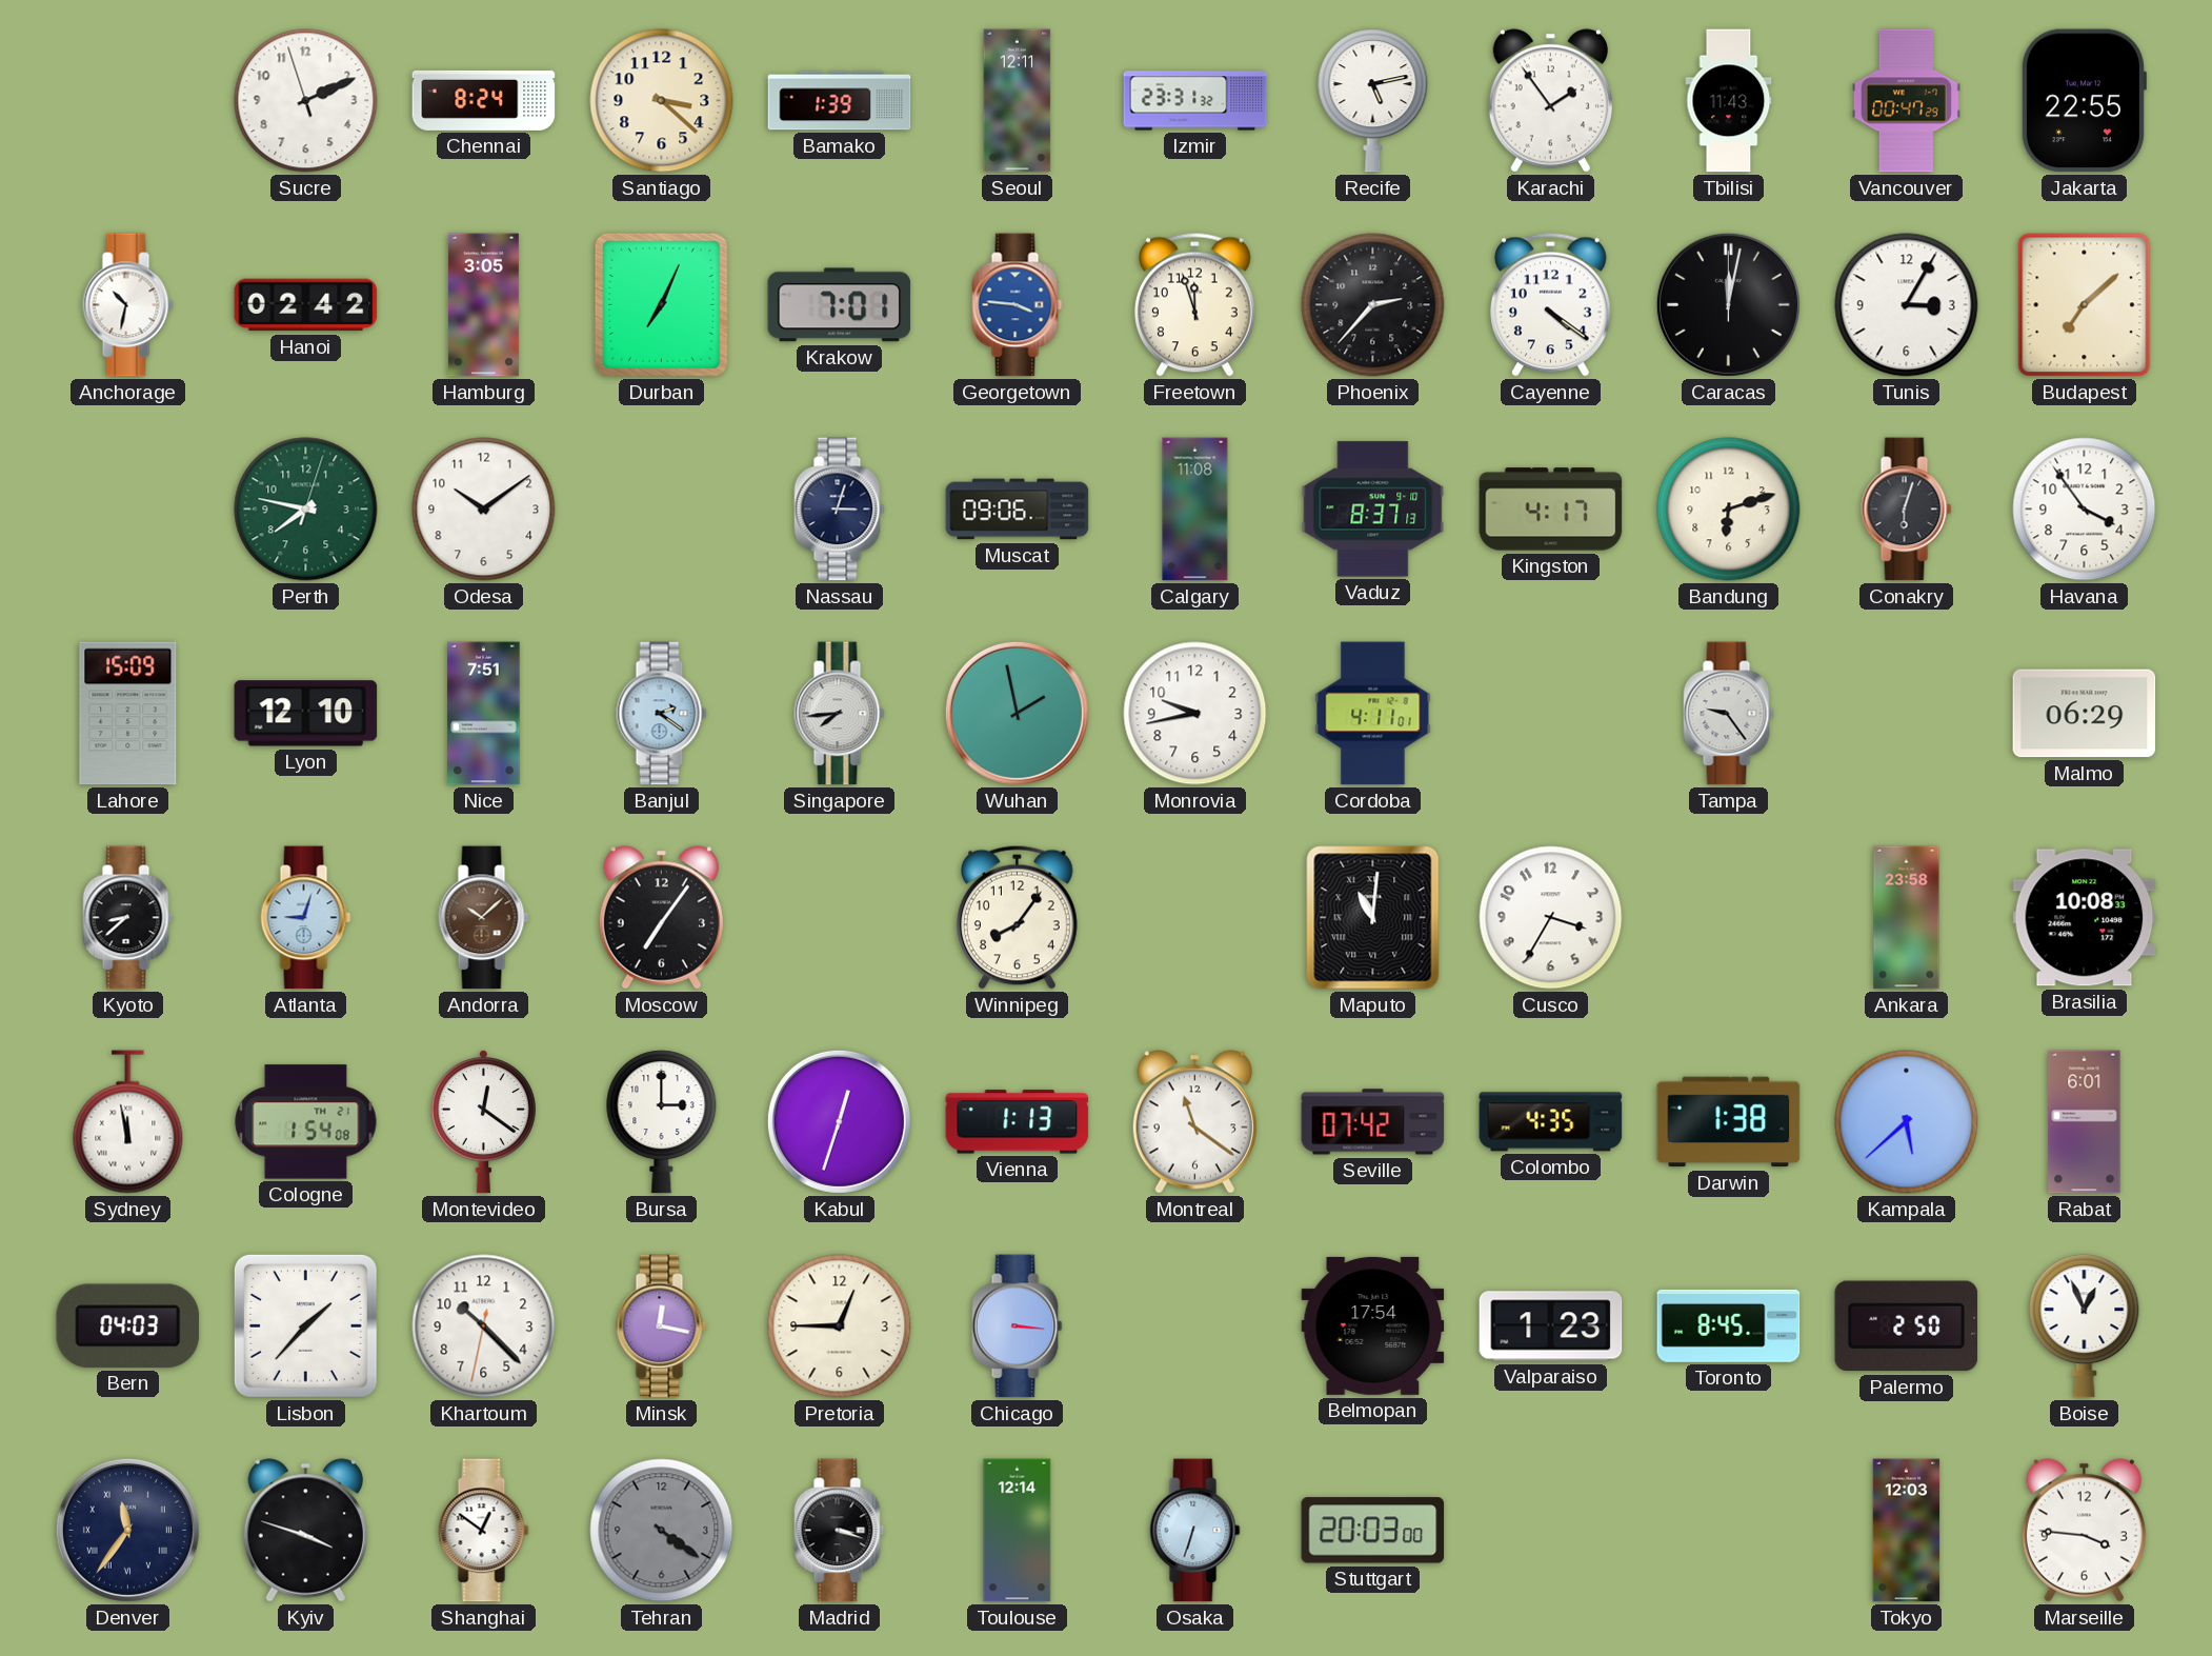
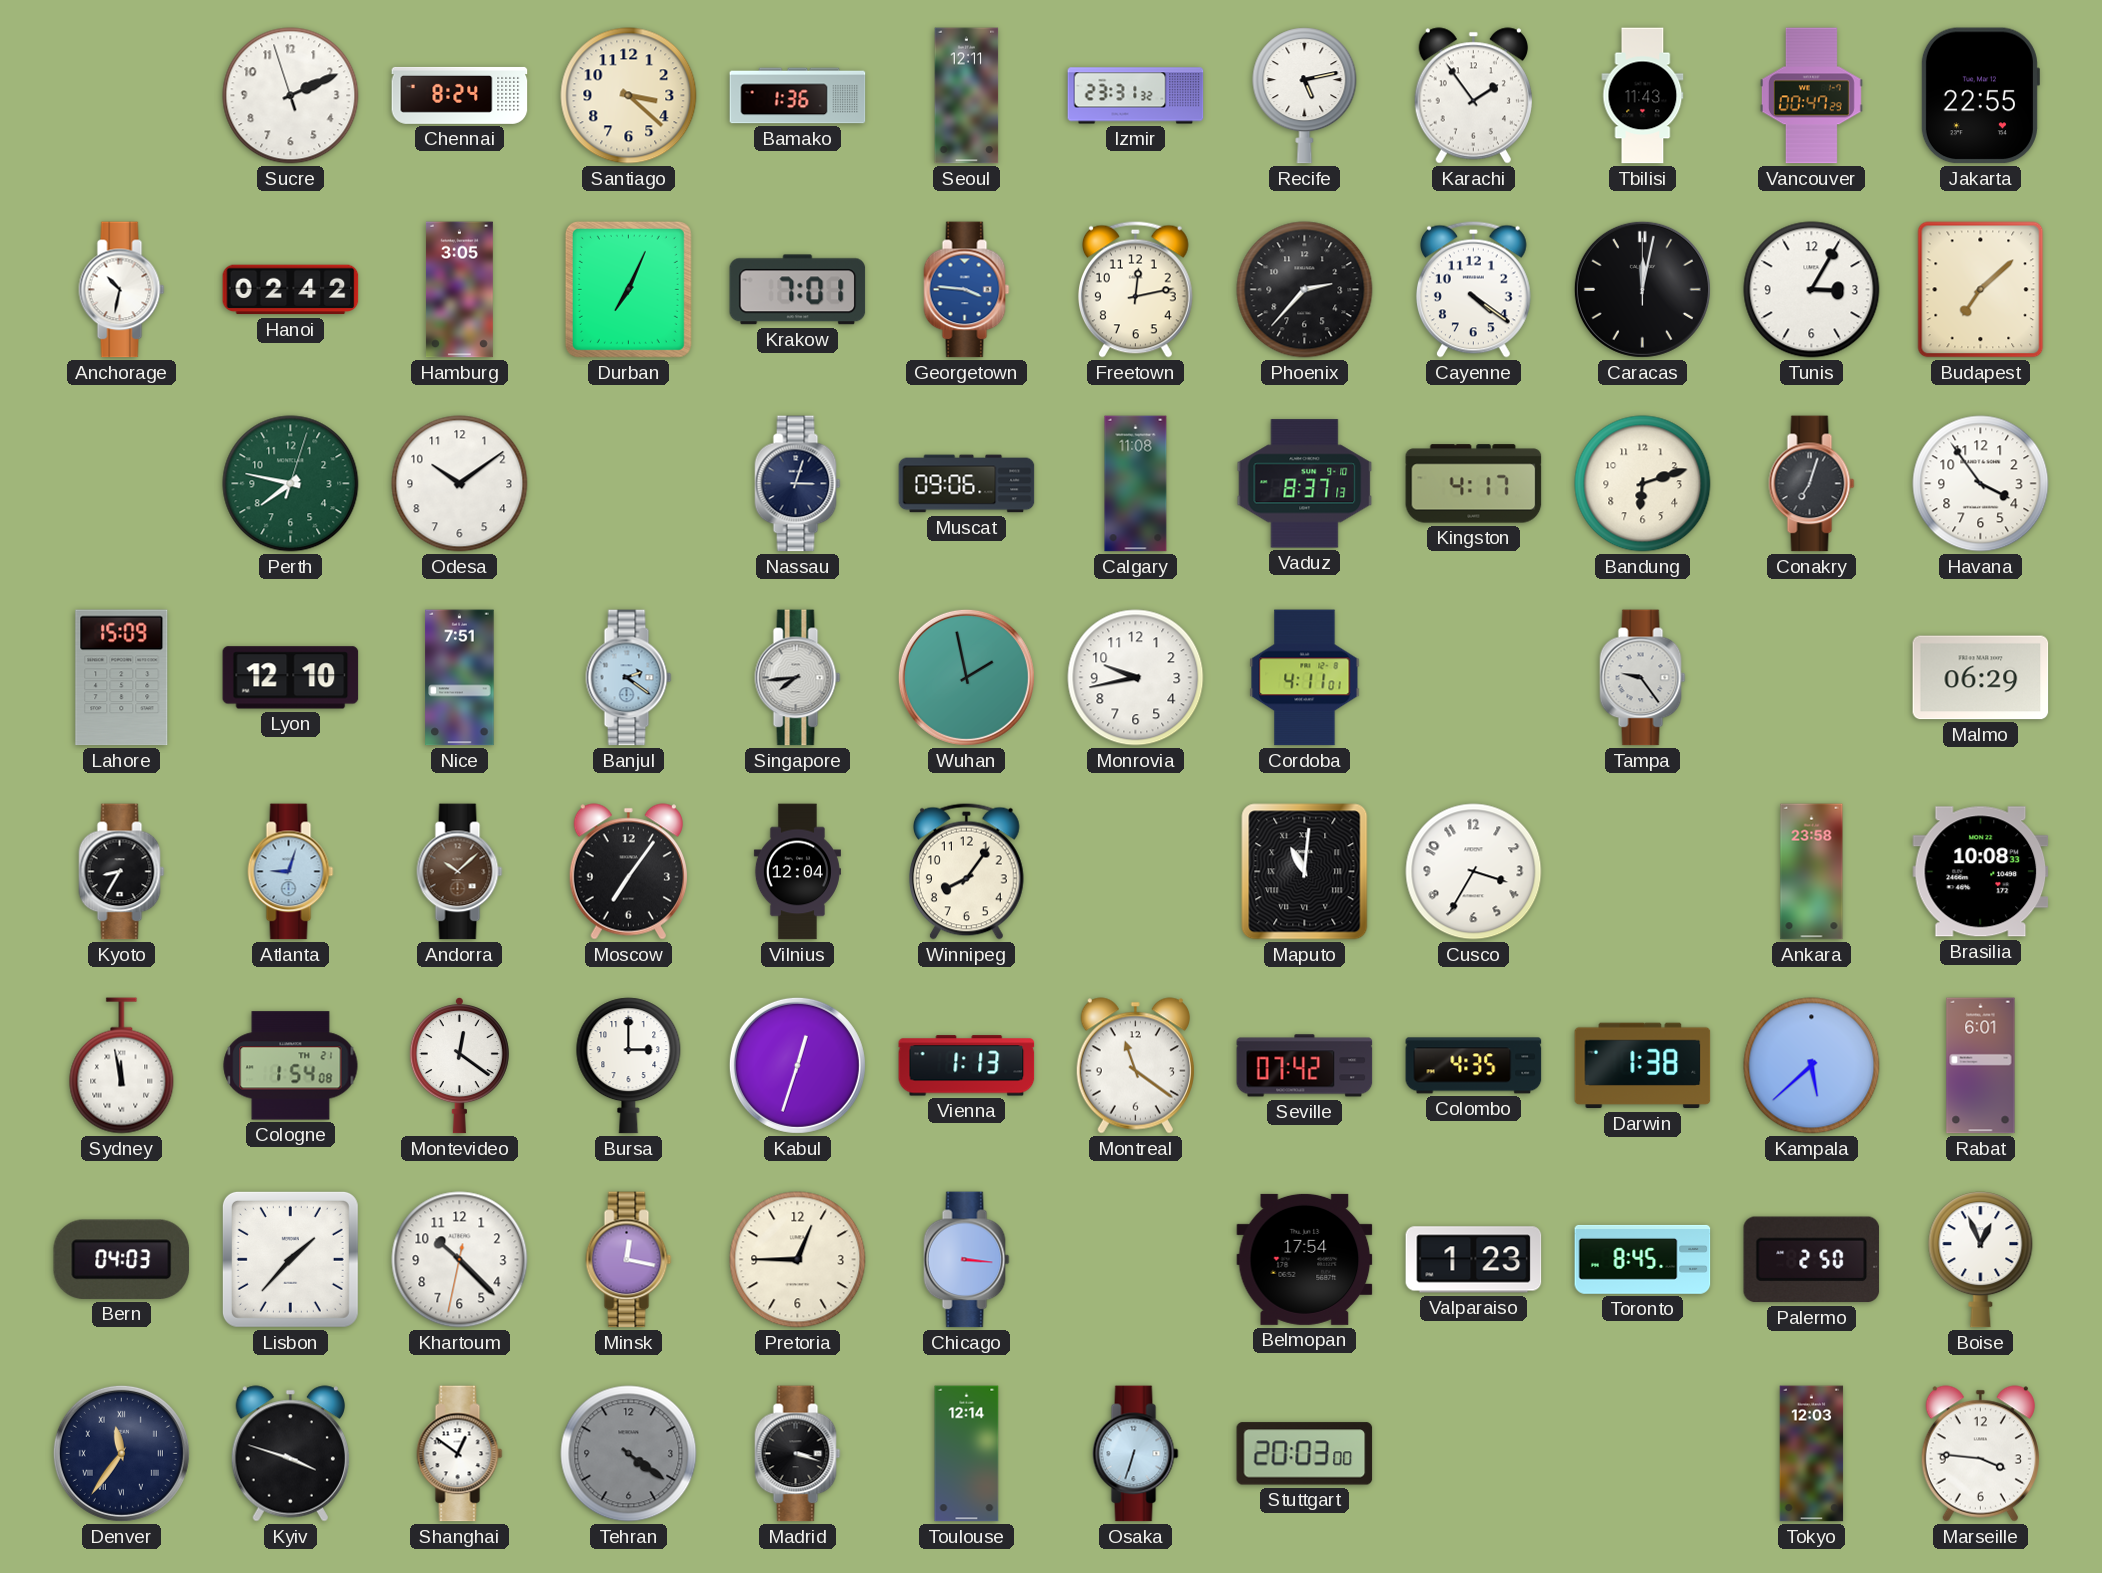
Bamako: 1:39 -> 1:36
Freetown: 11:57 -> 12:13
Conakry: 6:03 -> 7:03
Kyoto: 8:38 -> 8:35
Vilnius: none -> 12:04
